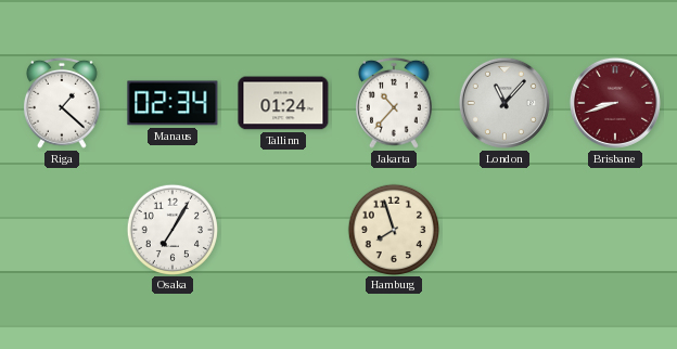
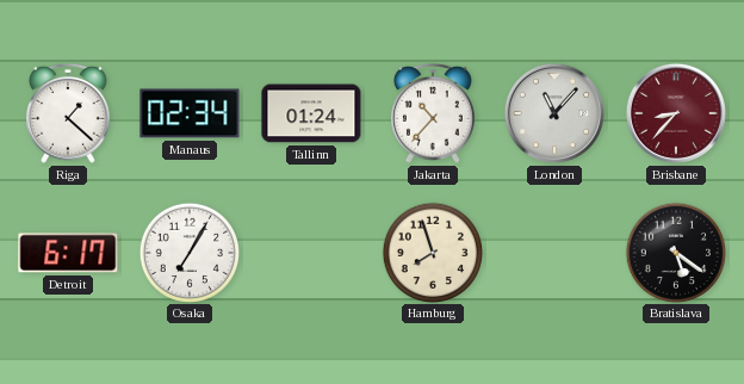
Brisbane: 8:42 -> 8:37
Detroit: none -> 6:17
Bratislava: none -> 5:21
